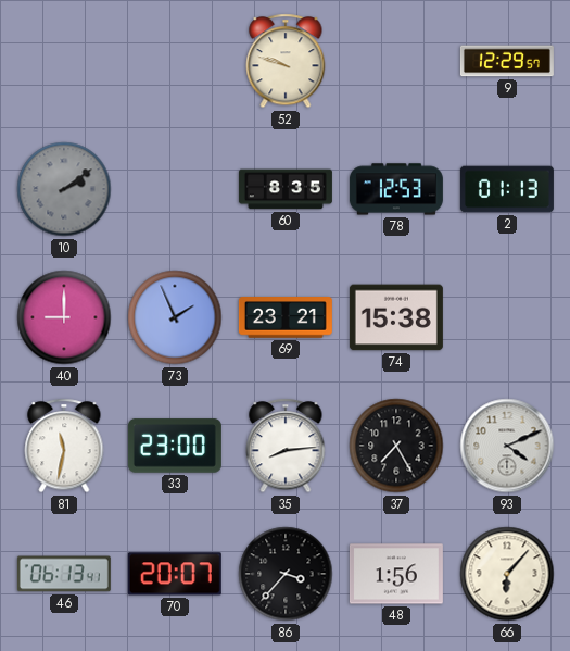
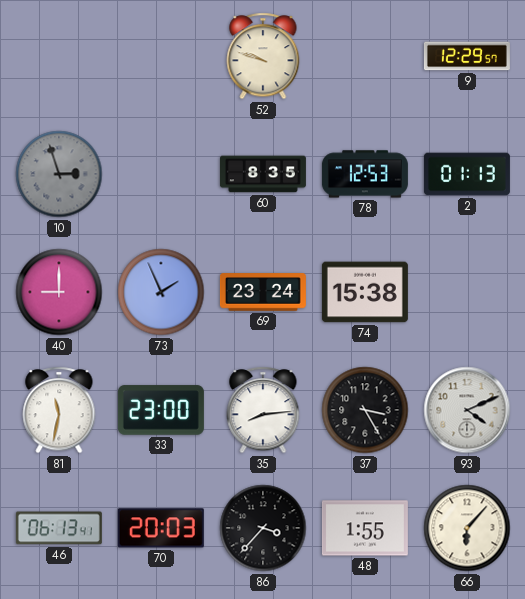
10: 2:09 -> 2:57
69: 23:21 -> 23:24
37: 7:25 -> 3:25
70: 20:07 -> 20:03
48: 1:56 -> 1:55
